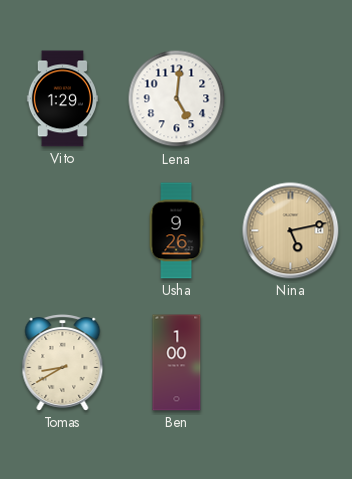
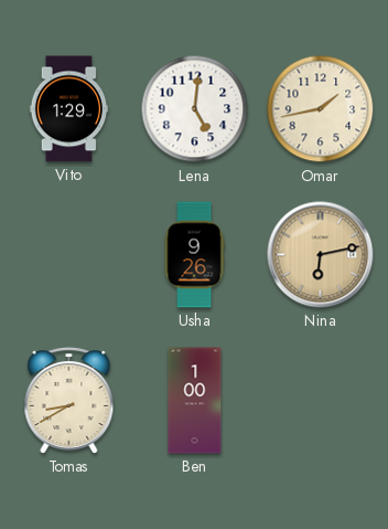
Omar: none -> 1:43
Nina: 5:13 -> 6:13
